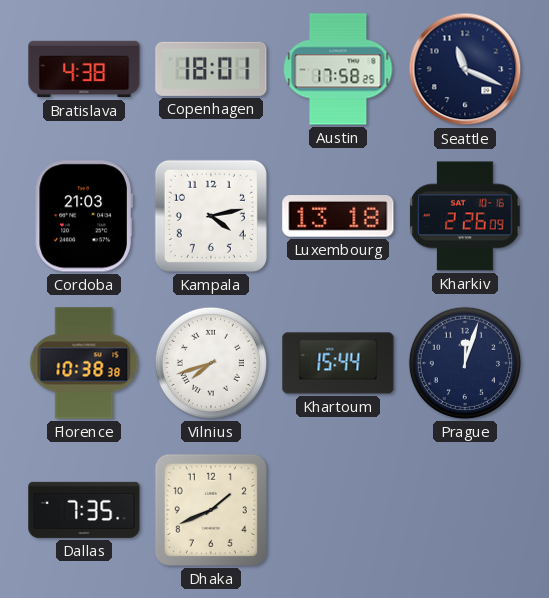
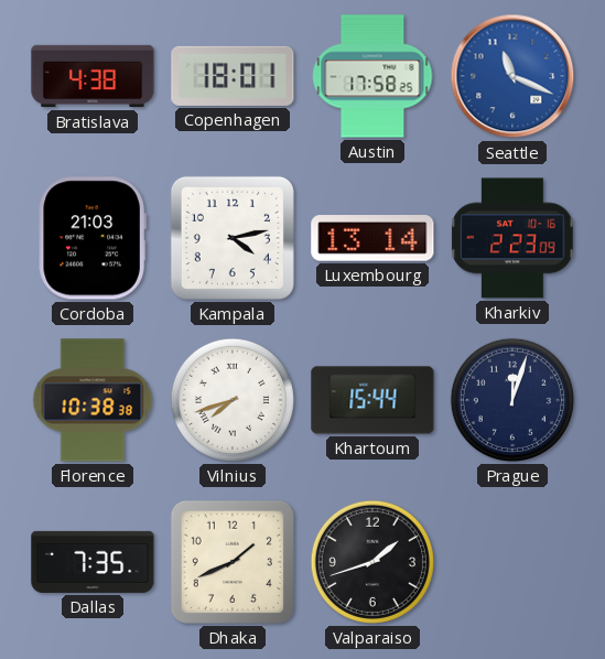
Seattle dial: navy -> blue
Luxembourg: 13:18 -> 13:14
Kharkiv: 2:26 -> 2:23
Valparaiso: none -> 1:42
